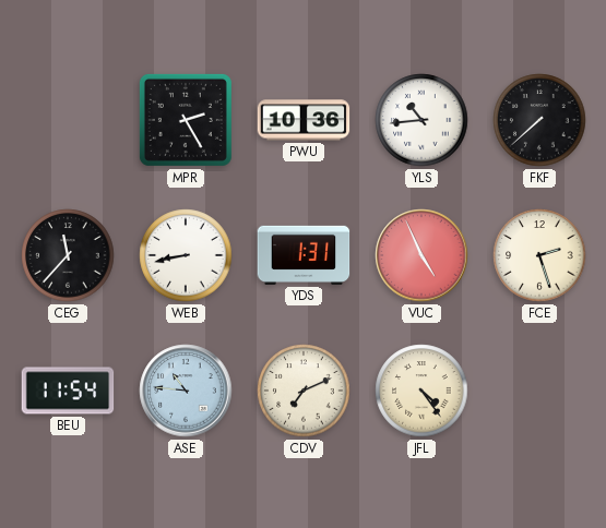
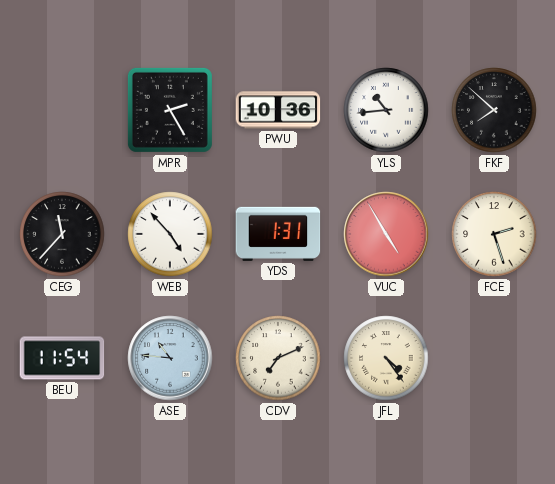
FKF: 7:38 -> 7:52
WEB: 8:43 -> 4:53
VUC: 4:56 -> 4:55
